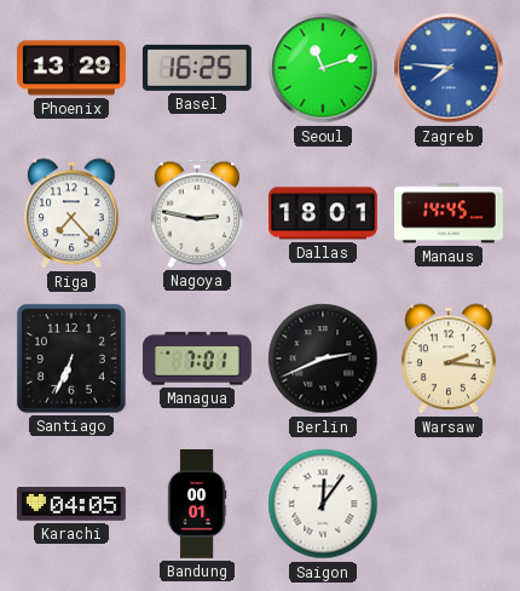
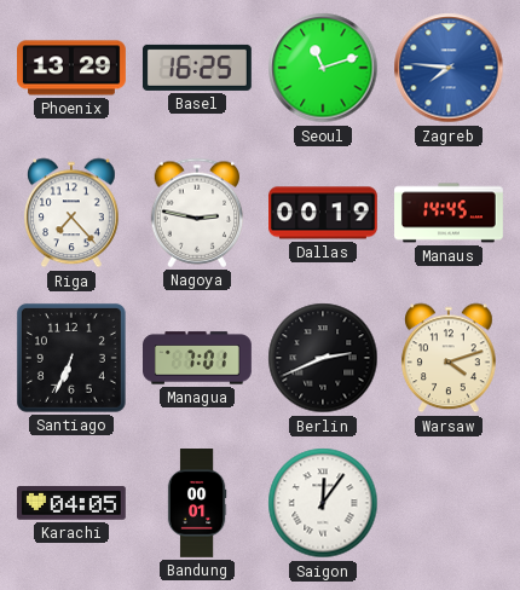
Dallas: 18:01 -> 00:19
Warsaw: 2:16 -> 4:12
